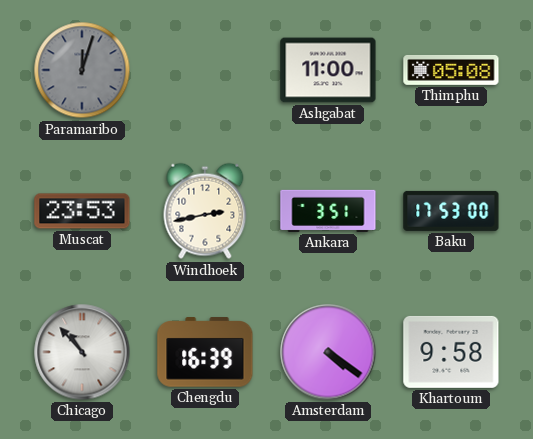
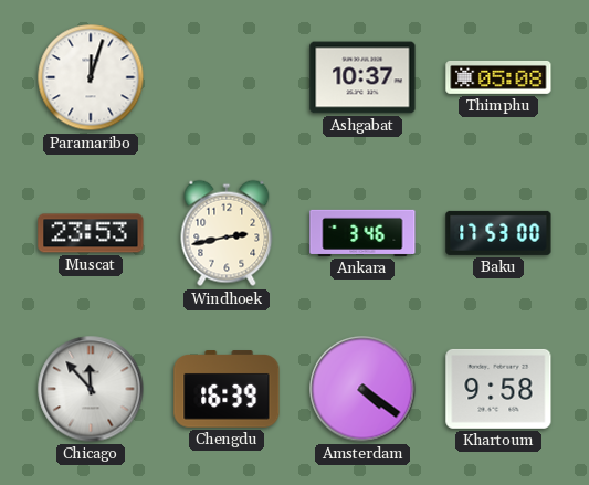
Paramaribo dial: grey -> white
Ashgabat: 11:00 -> 10:37
Ankara: 3:51 -> 3:46
Chicago: 10:53 -> 11:53
